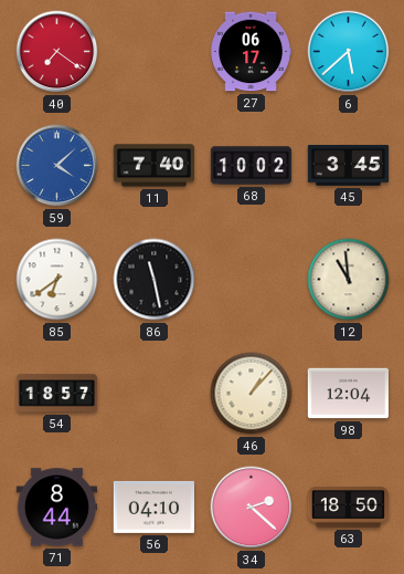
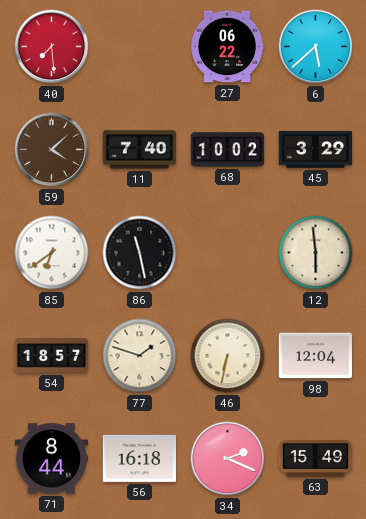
40: 7:21 -> 7:29
27: 06:17 -> 06:22
59 dial: blue -> brown
45: 3:45 -> 3:29
12: 10:59 -> 5:59
77: none -> 1:48
46: 1:07 -> 6:32
56: 04:10 -> 16:18
34: 2:22 -> 2:19
63: 18:50 -> 15:49
